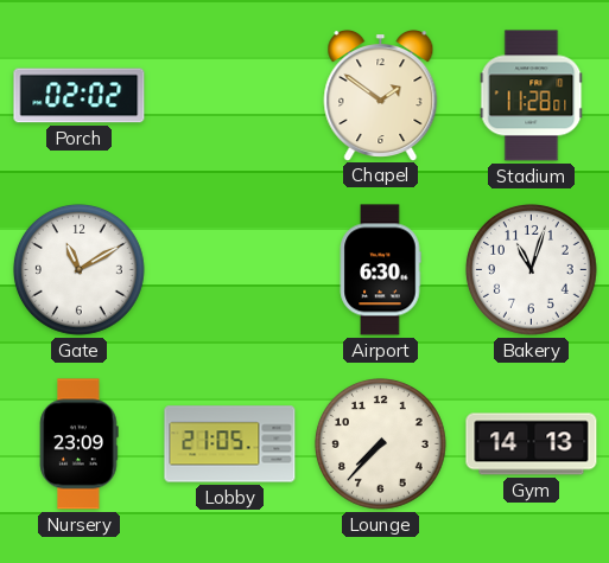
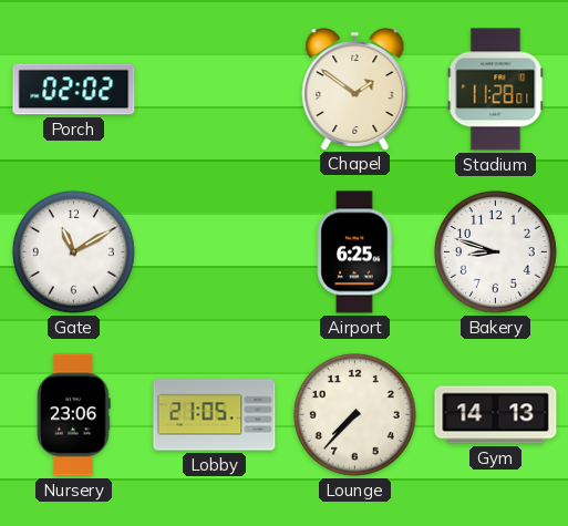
Airport: 6:30 -> 6:25
Bakery: 11:03 -> 8:48
Nursery: 23:09 -> 23:06
